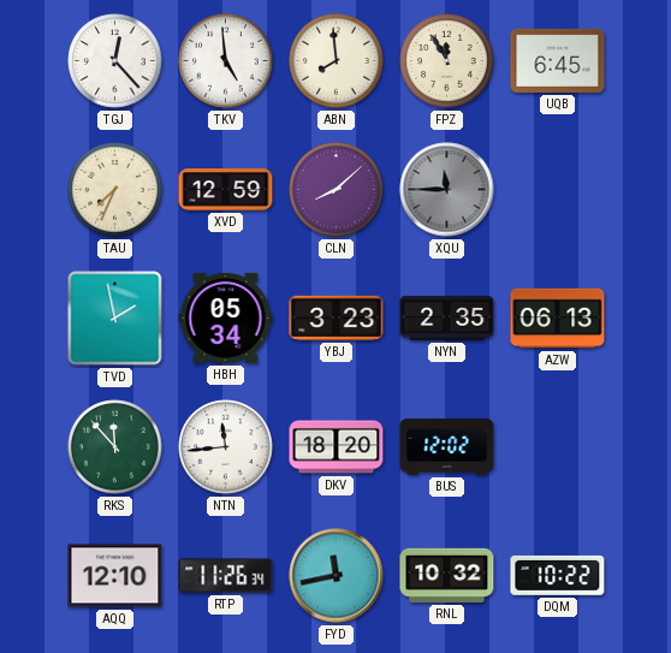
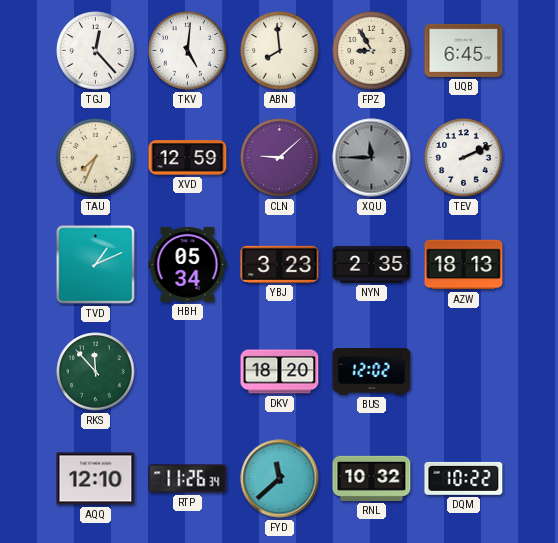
TKV: 4:59 -> 5:01
FPZ: 11:55 -> 8:55
CLN: 8:08 -> 9:08
TEV: none -> 2:11
TVD: 1:58 -> 1:11
AZW: 06:13 -> 18:13
NTN: 11:44 -> none
FYD: 11:43 -> 11:38
